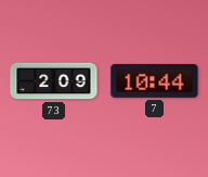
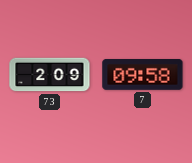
7: 10:44 -> 09:58
